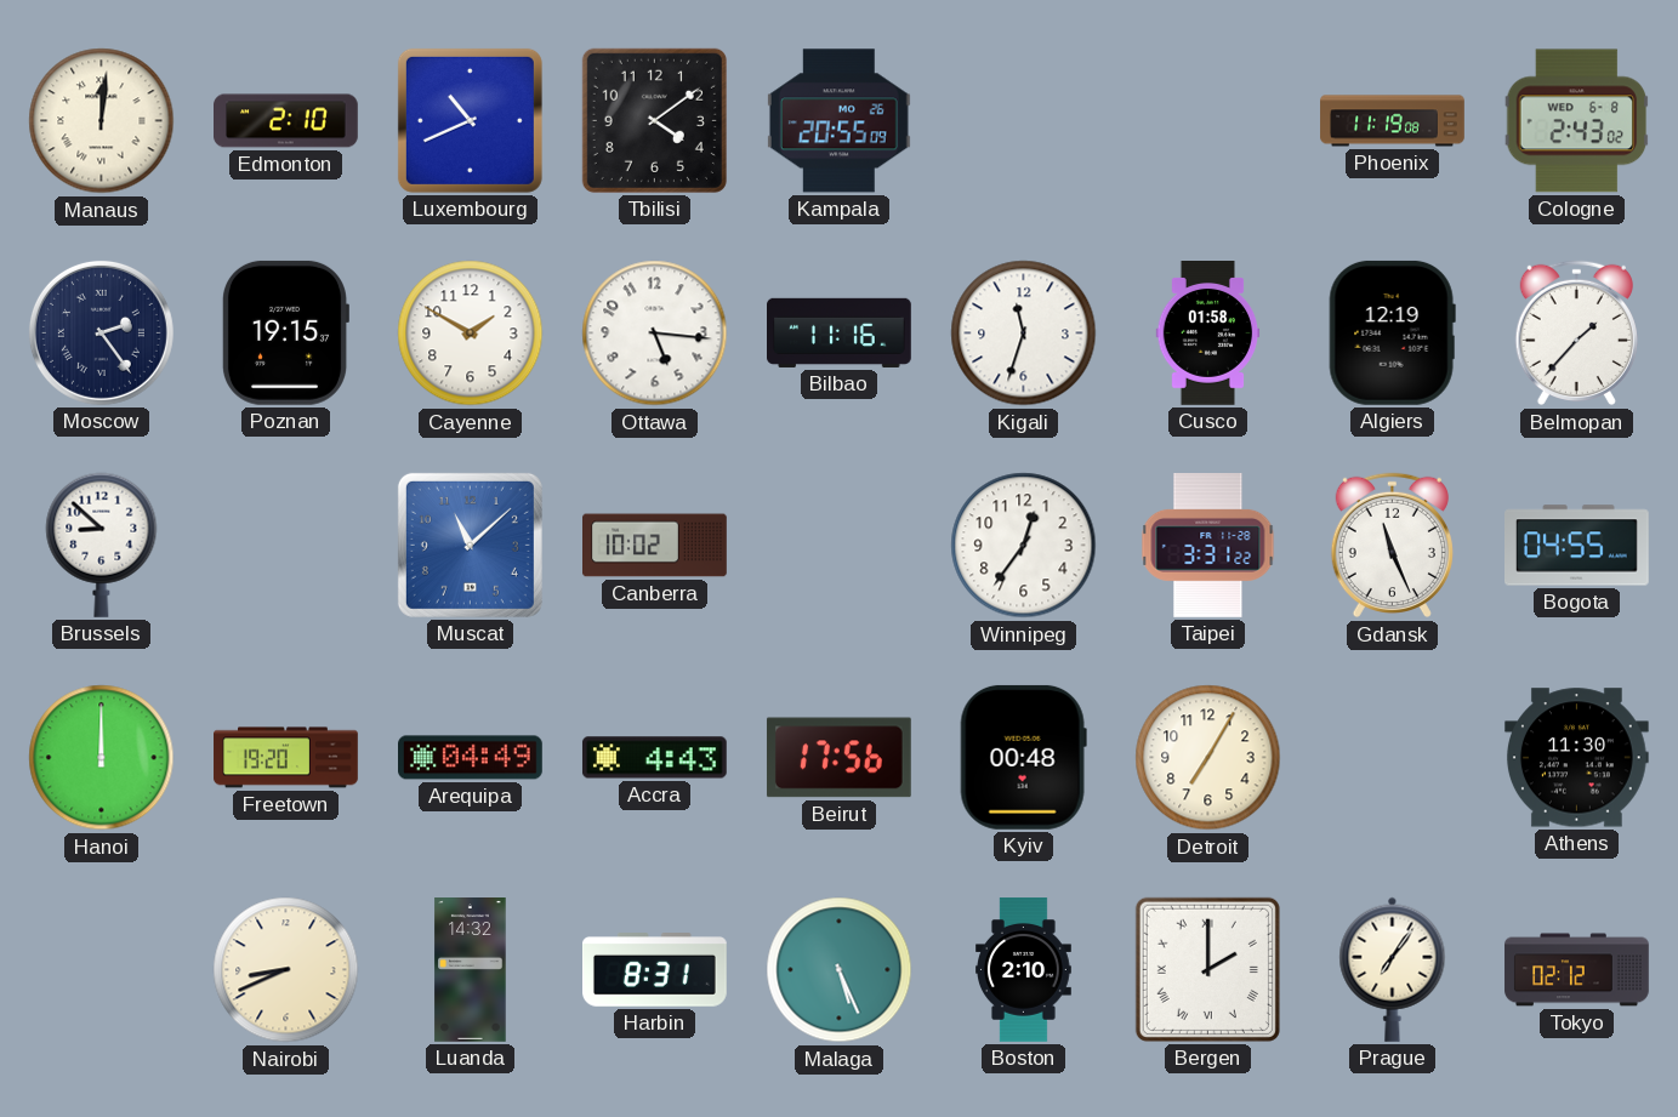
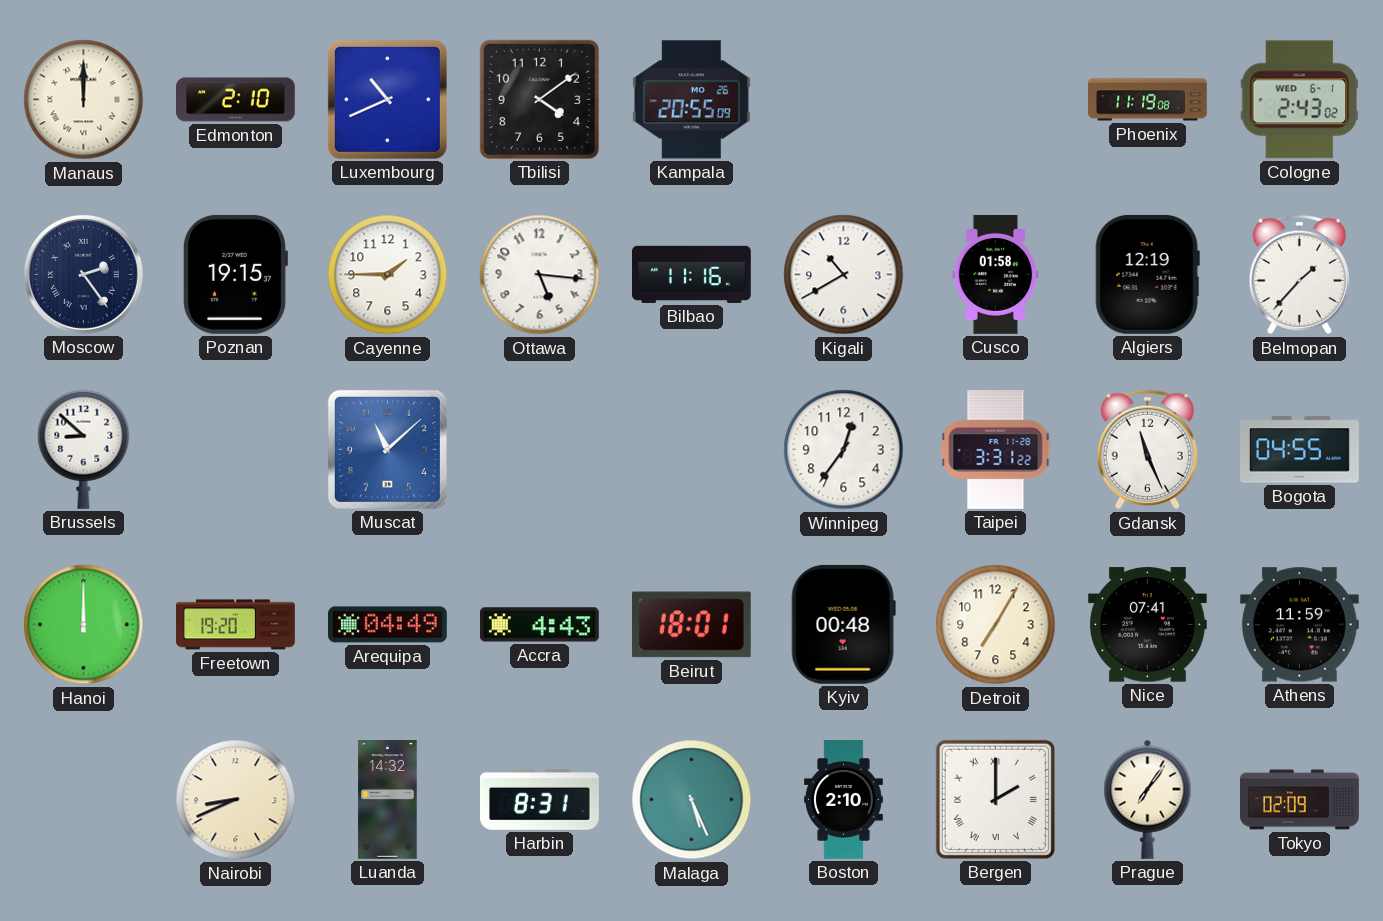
Manaus: 12:01 -> 12:00
Cologne date: WED 6-8 -> WED 6-1
Cayenne: 1:50 -> 1:45
Kigali: 11:33 -> 10:40
Canberra: 10:02 -> none
Beirut: 17:56 -> 18:01
Nice: none -> 07:41
Athens: 11:30 -> 11:59
Tokyo: 02:12 -> 02:09
